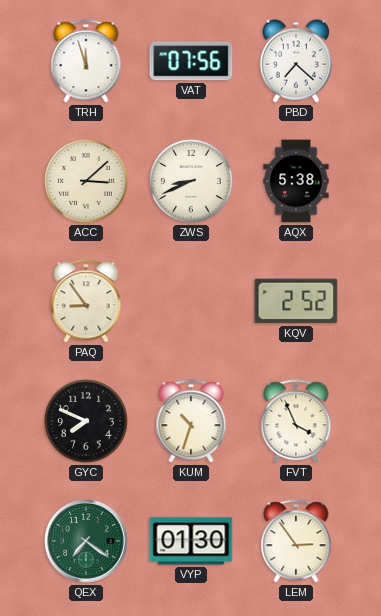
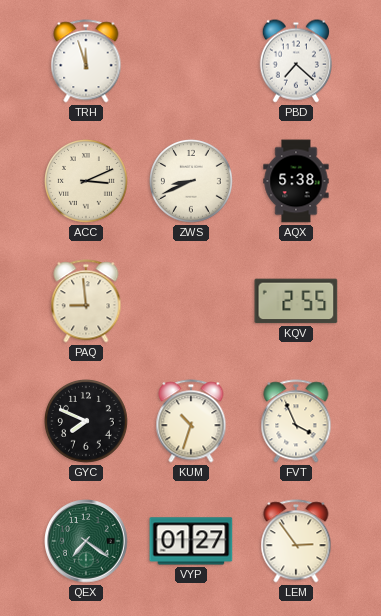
VAT: 07:56 -> none
ACC: 3:08 -> 3:11
PAQ: 8:54 -> 8:59
KQV: 2:52 -> 2:55
VYP: 01:30 -> 01:27
